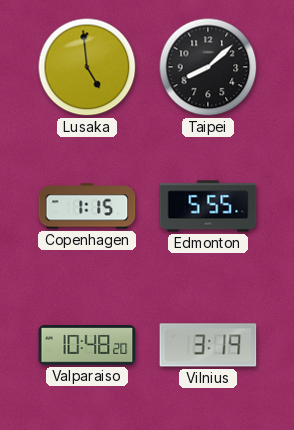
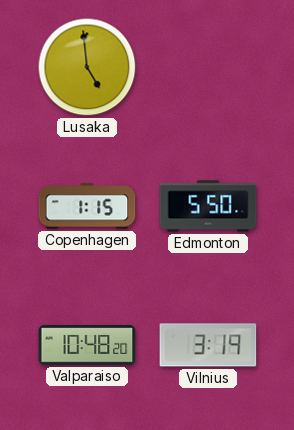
Taipei: 8:08 -> none
Edmonton: 5:55 -> 5:50
